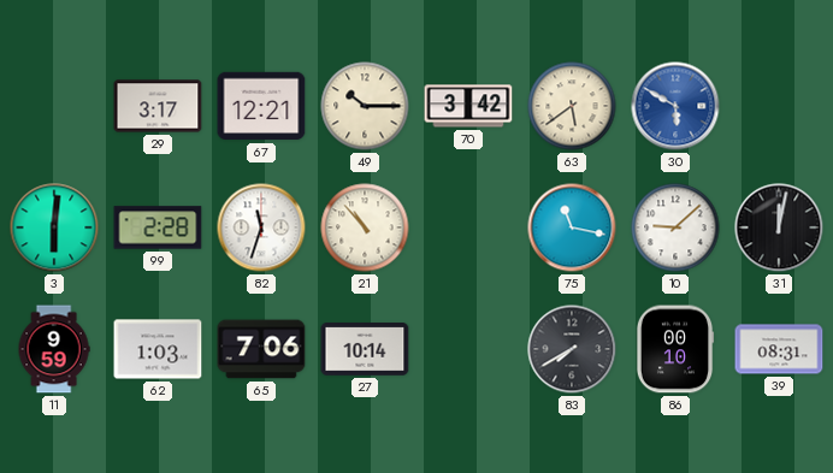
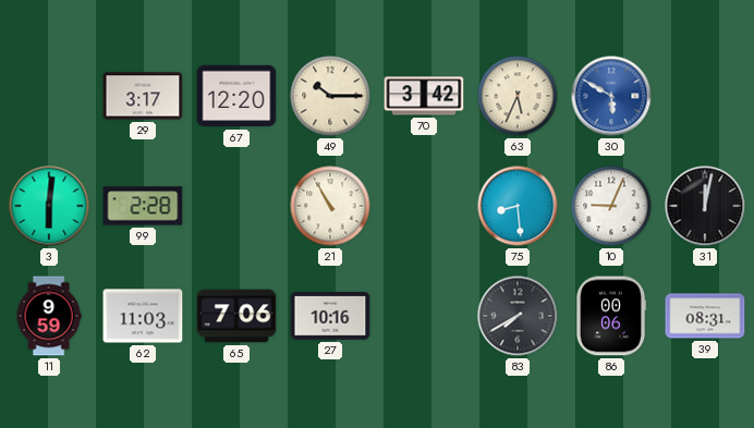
67: 12:21 -> 12:20
63: 5:39 -> 5:34
82: 11:33 -> none
21: 10:53 -> 10:55
75: 11:17 -> 8:29
10: 9:08 -> 9:04
62: 1:03 -> 11:03
27: 10:14 -> 10:16
86: 00:10 -> 00:06
